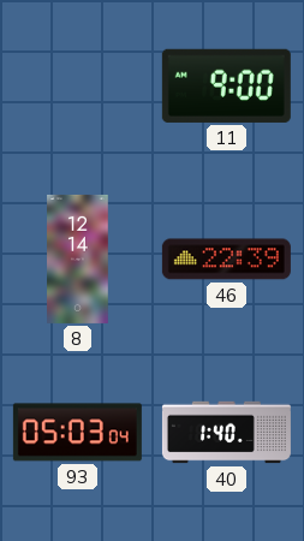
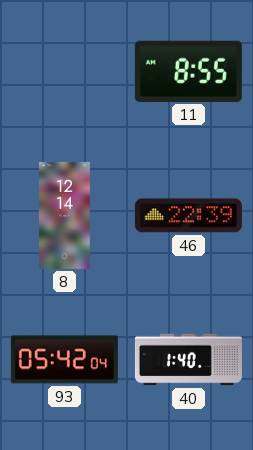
11: 9:00 -> 8:55
93: 05:03 -> 05:42
